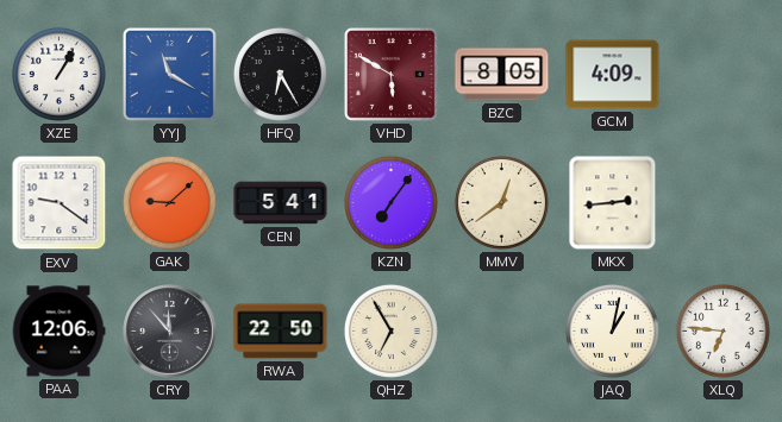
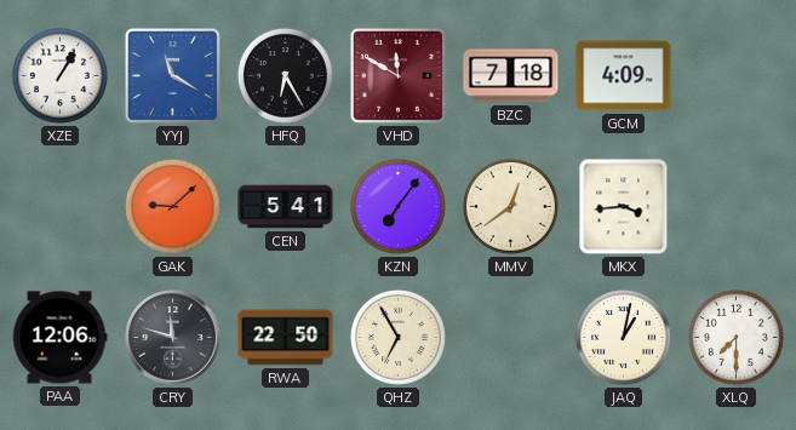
VHD: 5:50 -> 11:50
BZC: 8:05 -> 7:18
EXV: 9:21 -> none
MKX: 2:44 -> 3:44
CRY: 11:53 -> 11:48
XLQ: 6:46 -> 7:30
